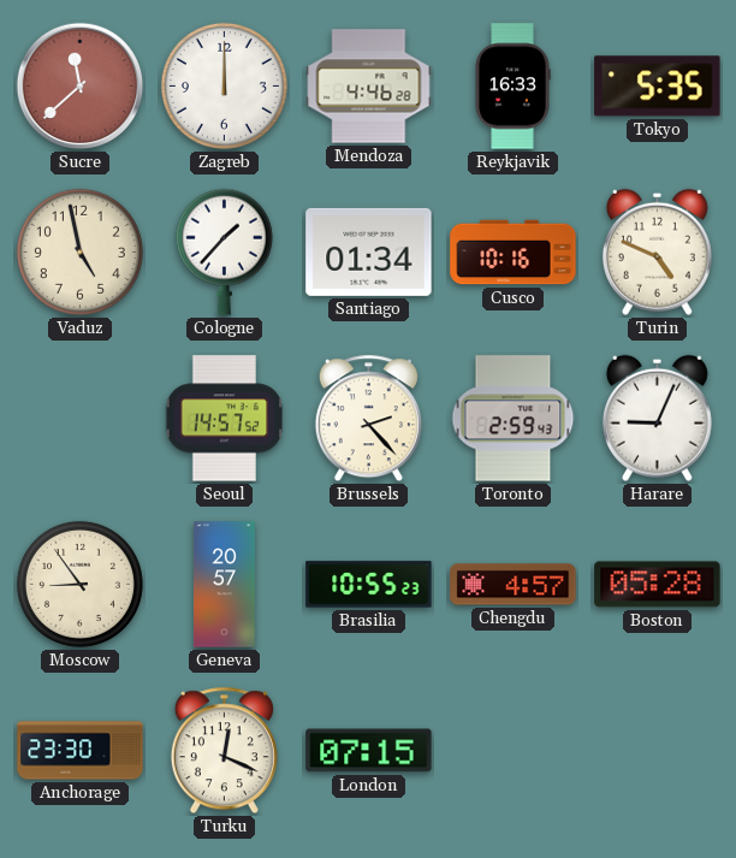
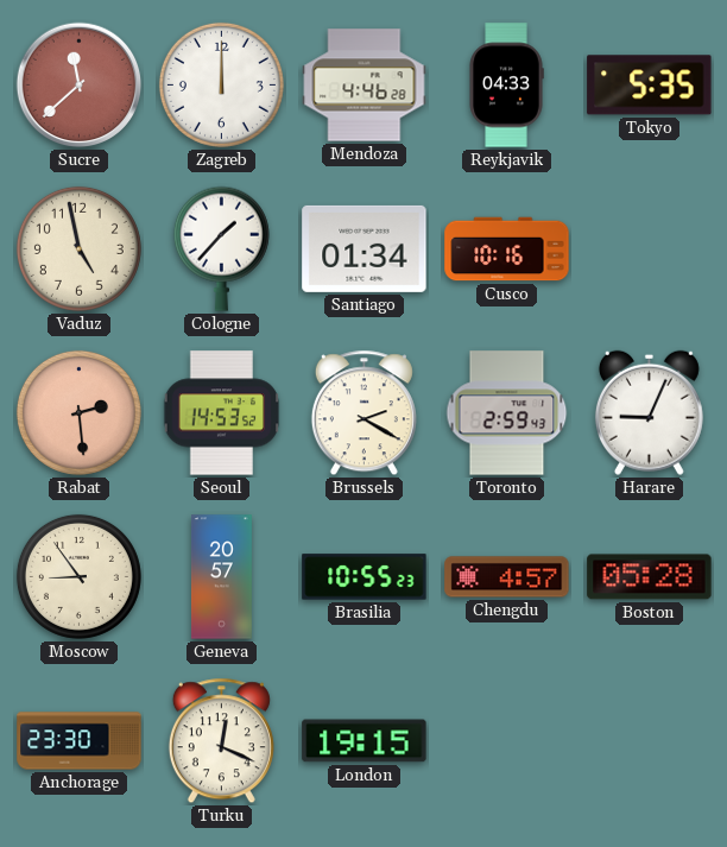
Reykjavik: 16:33 -> 04:33
Turin: 4:49 -> none
Rabat: none -> 2:29
Seoul: 14:57 -> 14:53
Brussels: 2:23 -> 2:20
London: 07:15 -> 19:15
